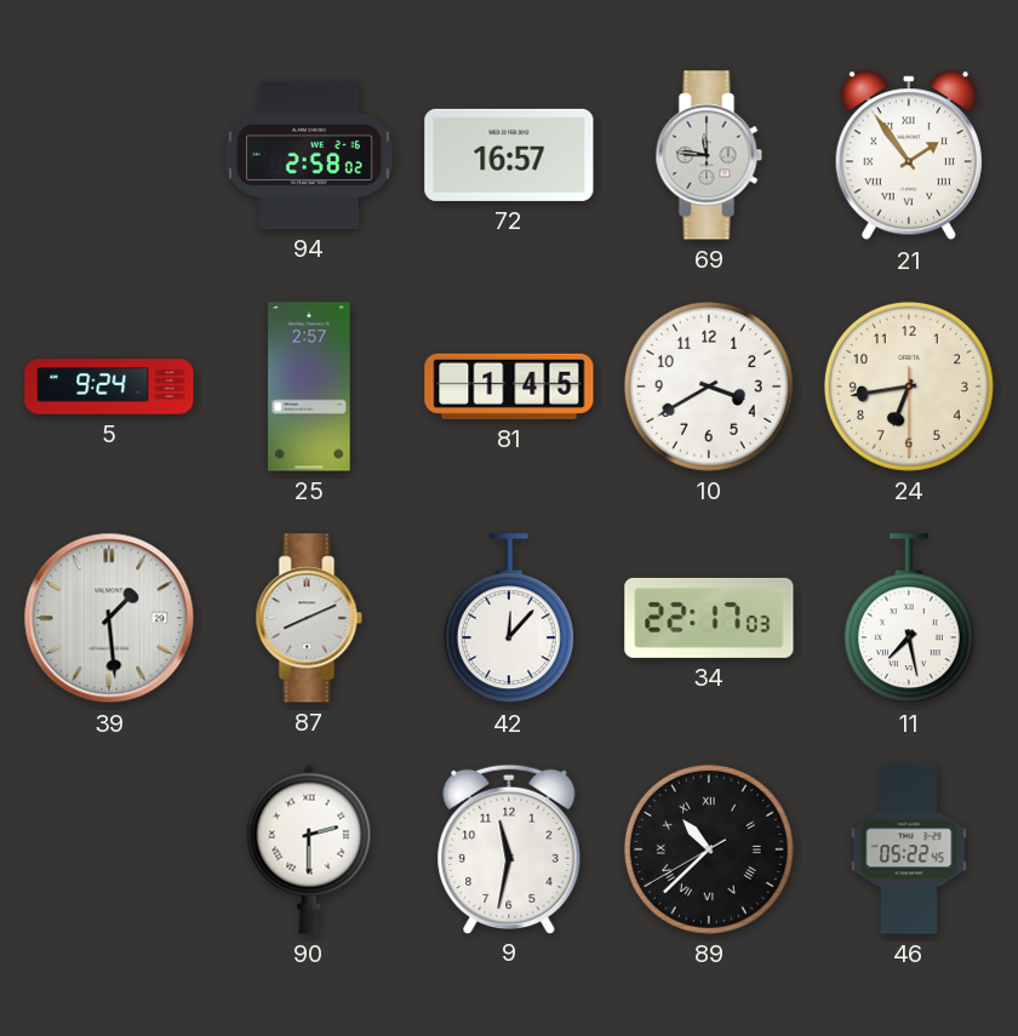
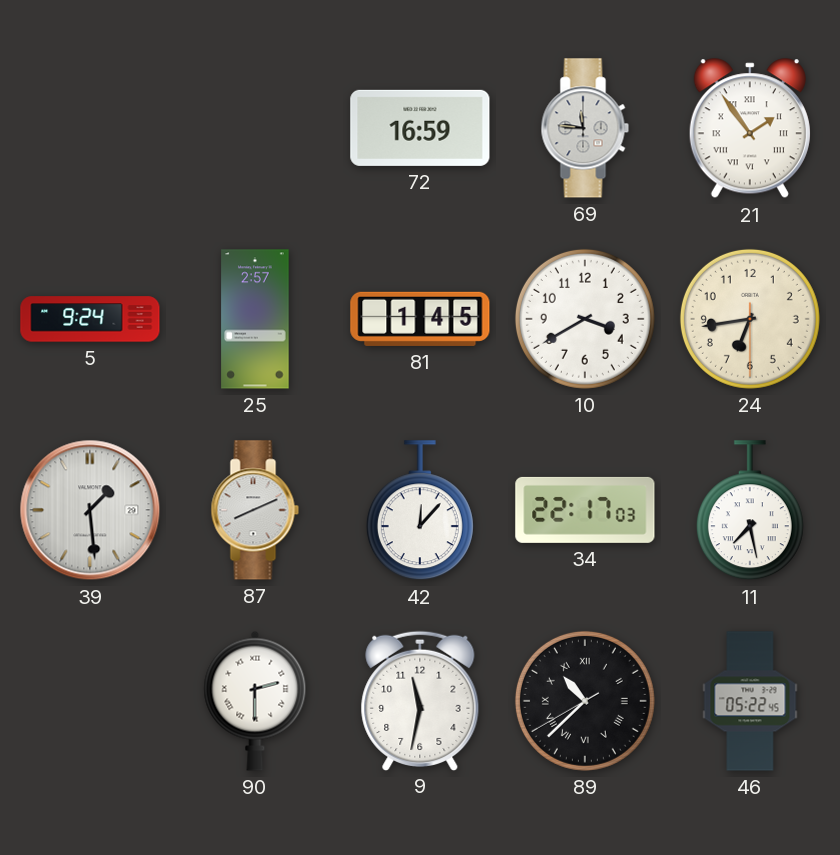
94: 2:58 -> none
72: 16:57 -> 16:59
